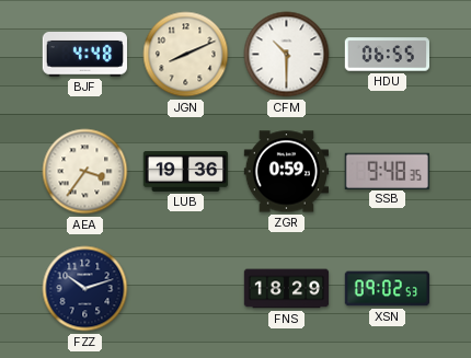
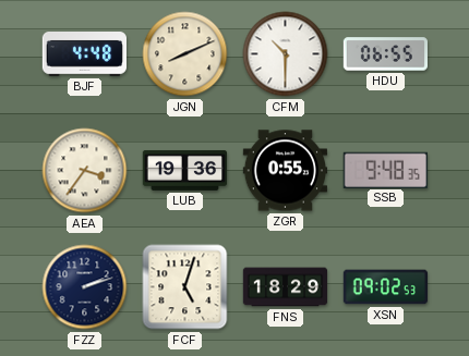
ZGR: 0:59 -> 0:55
FZZ: 10:12 -> 2:12
FCF: none -> 5:03
